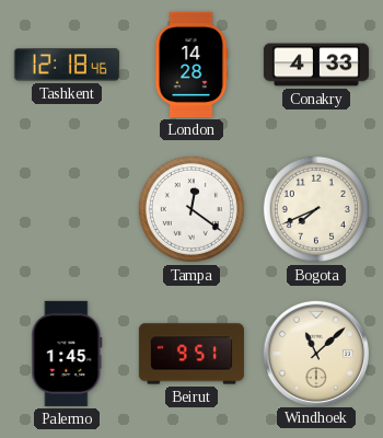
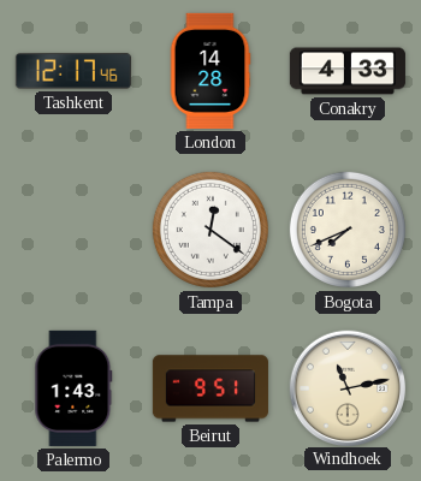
Tashkent: 12:18 -> 12:17
Palermo: 1:45 -> 1:43
Windhoek: 11:08 -> 11:13
